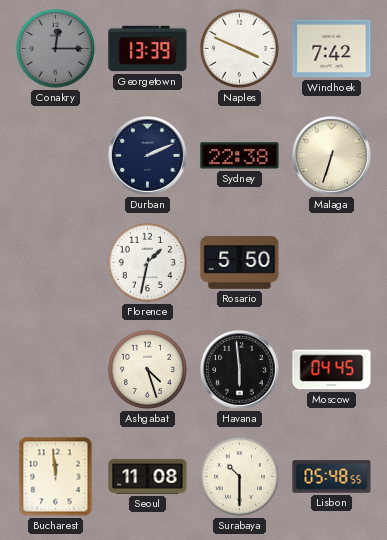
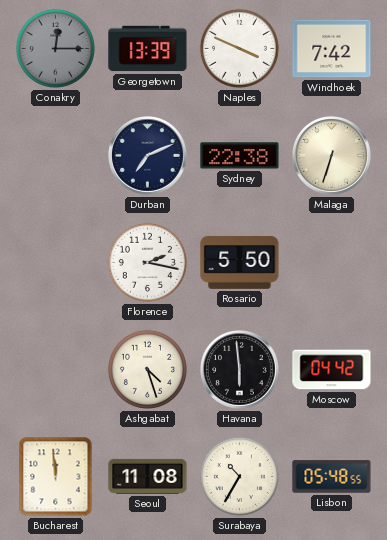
Durban: 2:11 -> 7:11
Florence: 1:32 -> 2:17
Moscow: 04:45 -> 04:42
Surabaya: 10:30 -> 10:35
